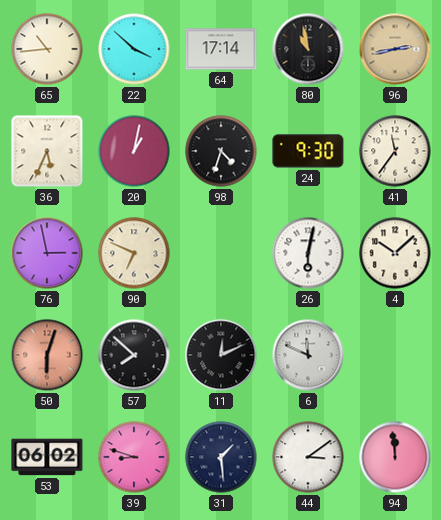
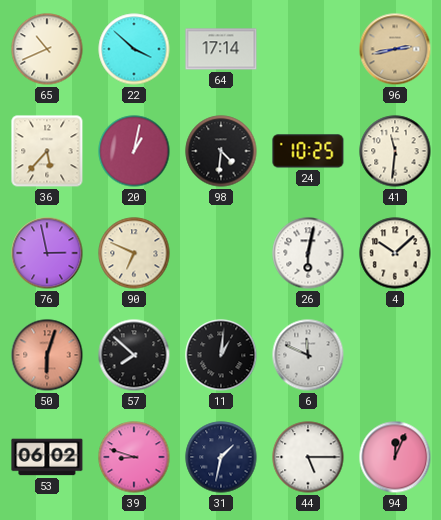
65: 10:44 -> 10:41
80: 10:58 -> none
36: 5:34 -> 5:37
98: 4:33 -> 4:31
24: 9:30 -> 10:25
41: 11:36 -> 11:31
11: 12:11 -> 1:01
31: 1:29 -> 1:32
44: 3:09 -> 5:15
94: 11:59 -> 12:04
